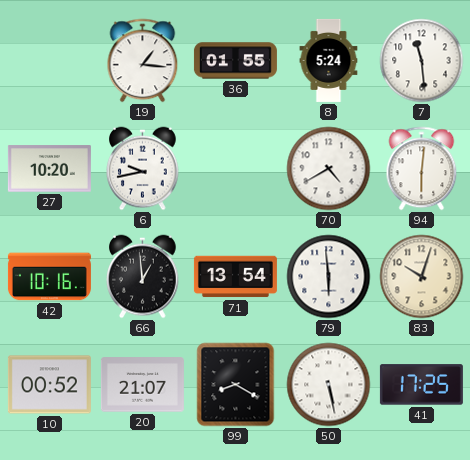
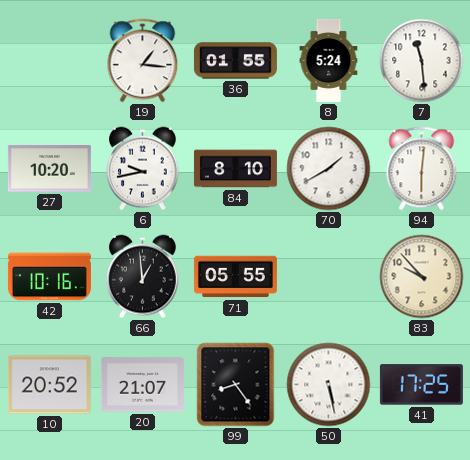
84: none -> 8:10
70: 4:40 -> 1:40
71: 13:54 -> 05:55
79: 5:59 -> none
83: 10:03 -> 9:53
10: 00:52 -> 20:52
99: 8:20 -> 8:24
